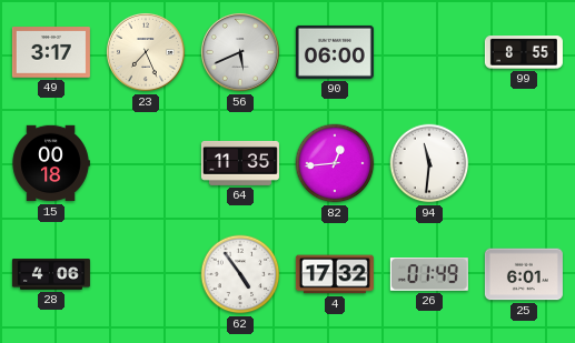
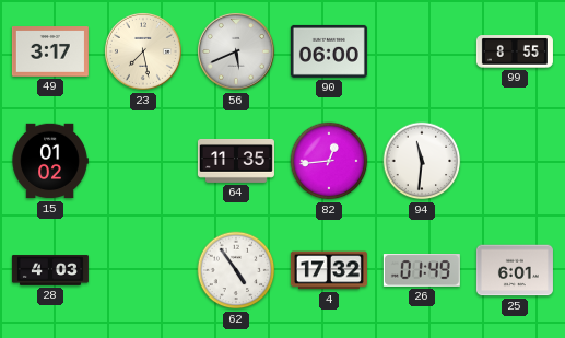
23: 7:26 -> 7:28
15: 00:18 -> 01:02
28: 4:06 -> 4:03
